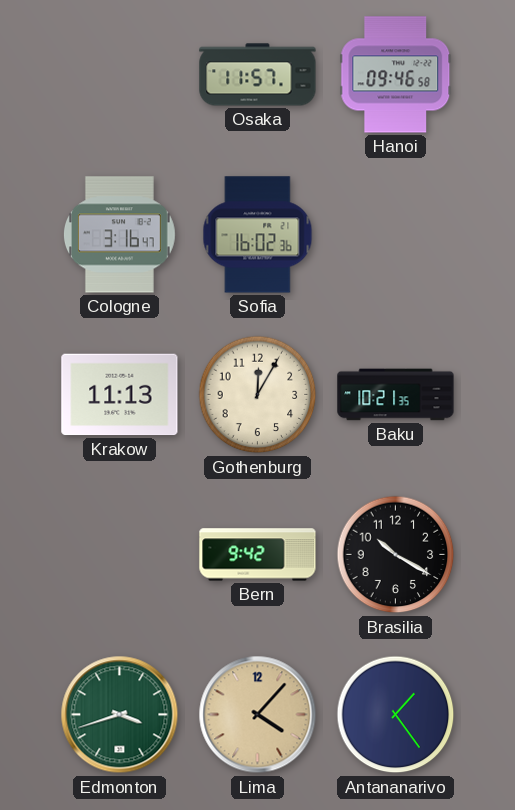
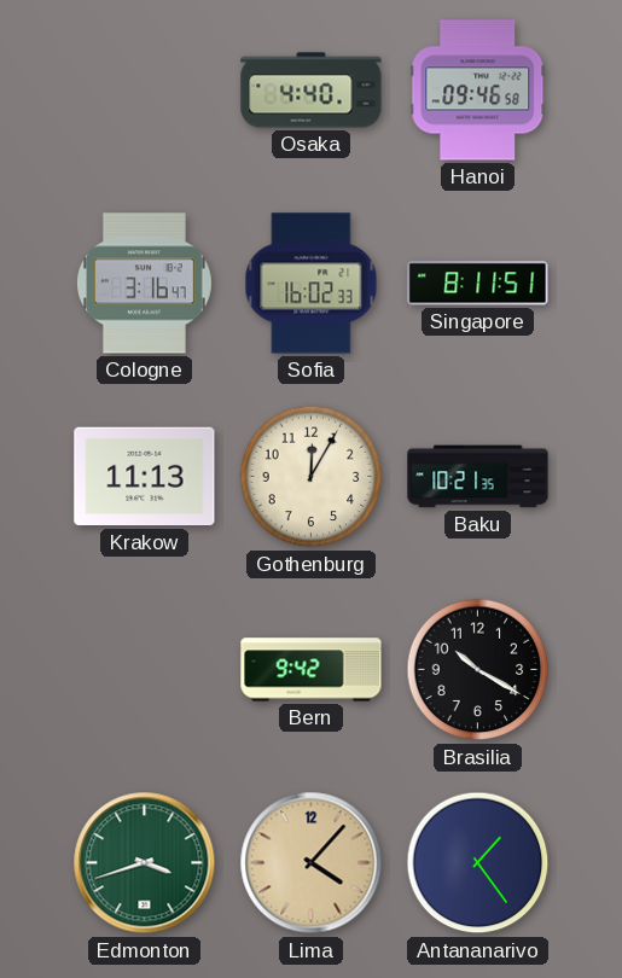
Osaka: 11:57 -> 4:40
Sofia: 16:02:36 -> 16:02:33
Singapore: none -> 8:11
